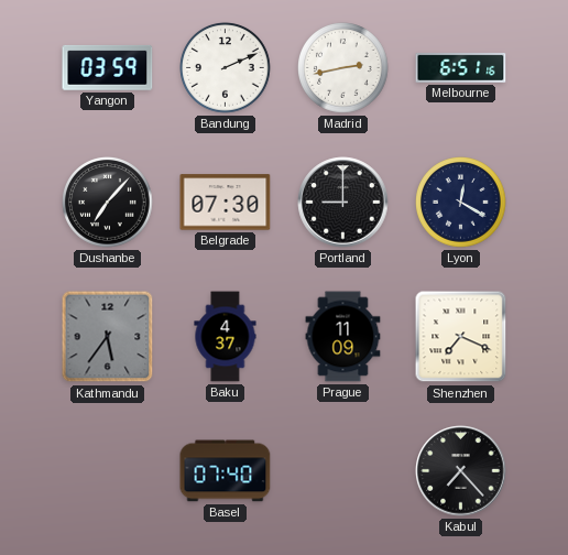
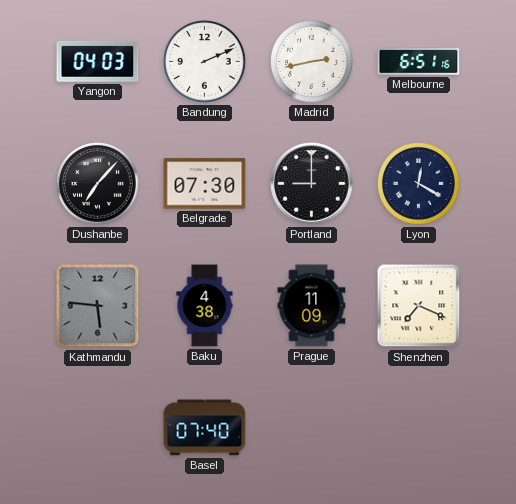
Yangon: 03:59 -> 04:03
Kathmandu: 5:36 -> 5:46
Baku: 4:37 -> 4:38
Kabul: 7:23 -> none
